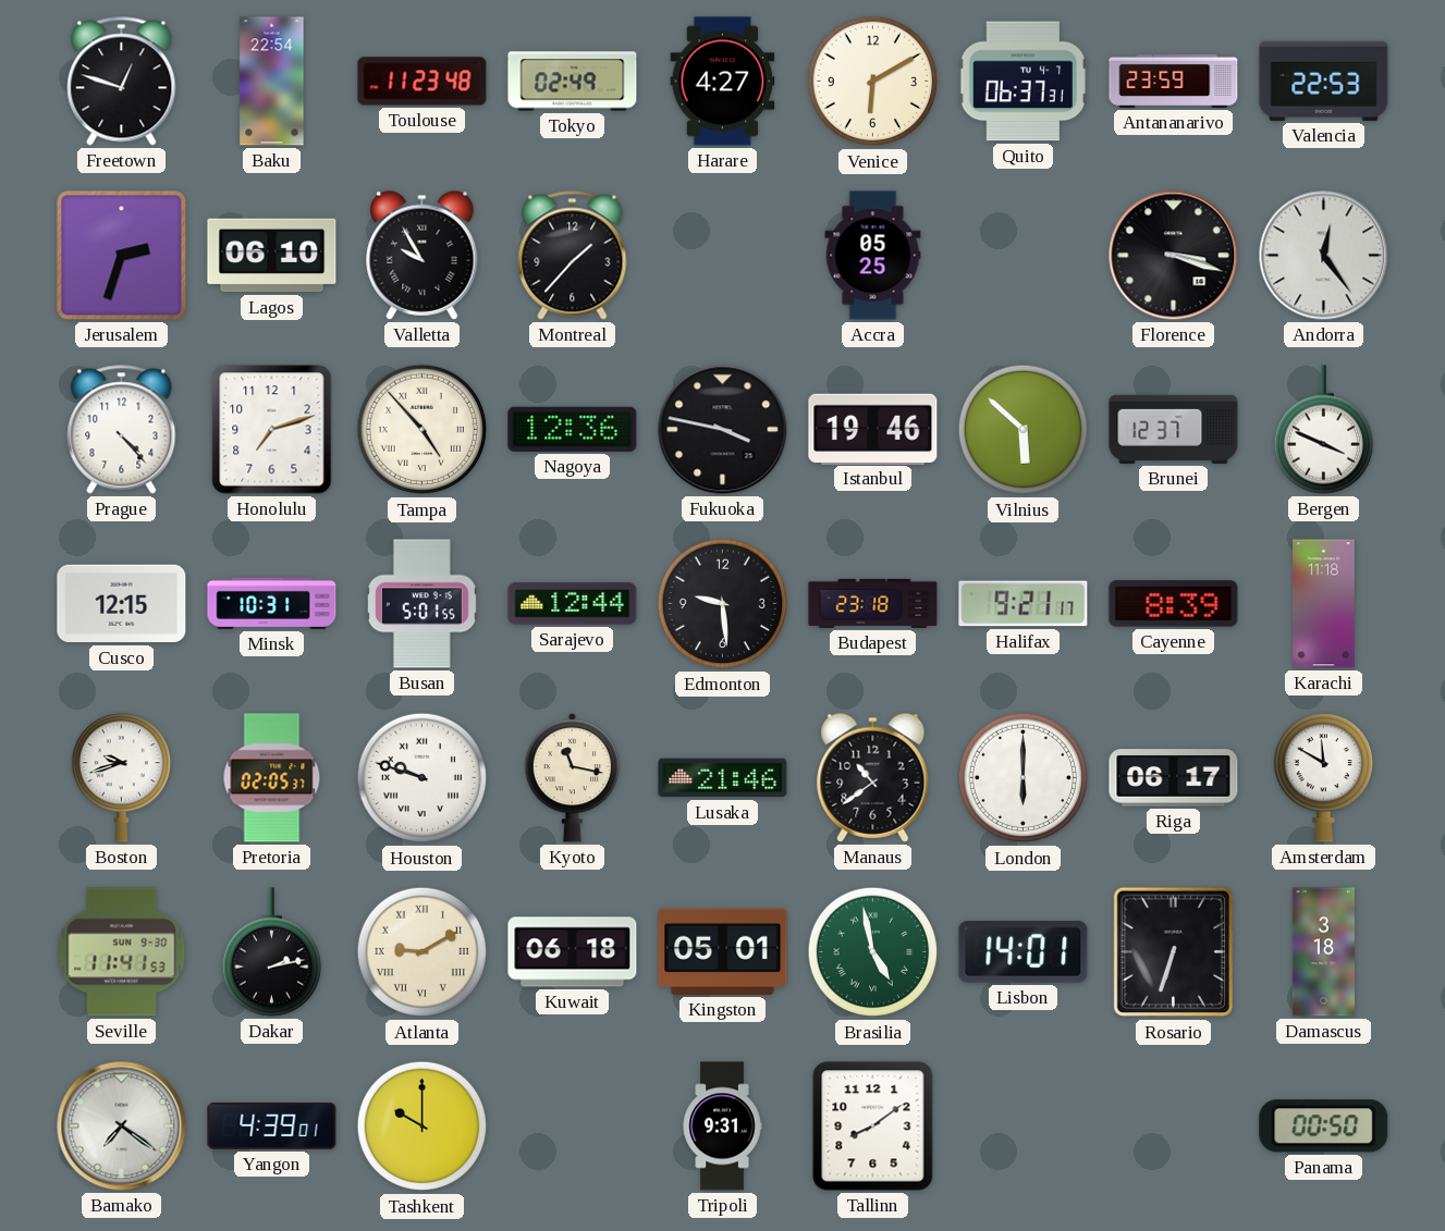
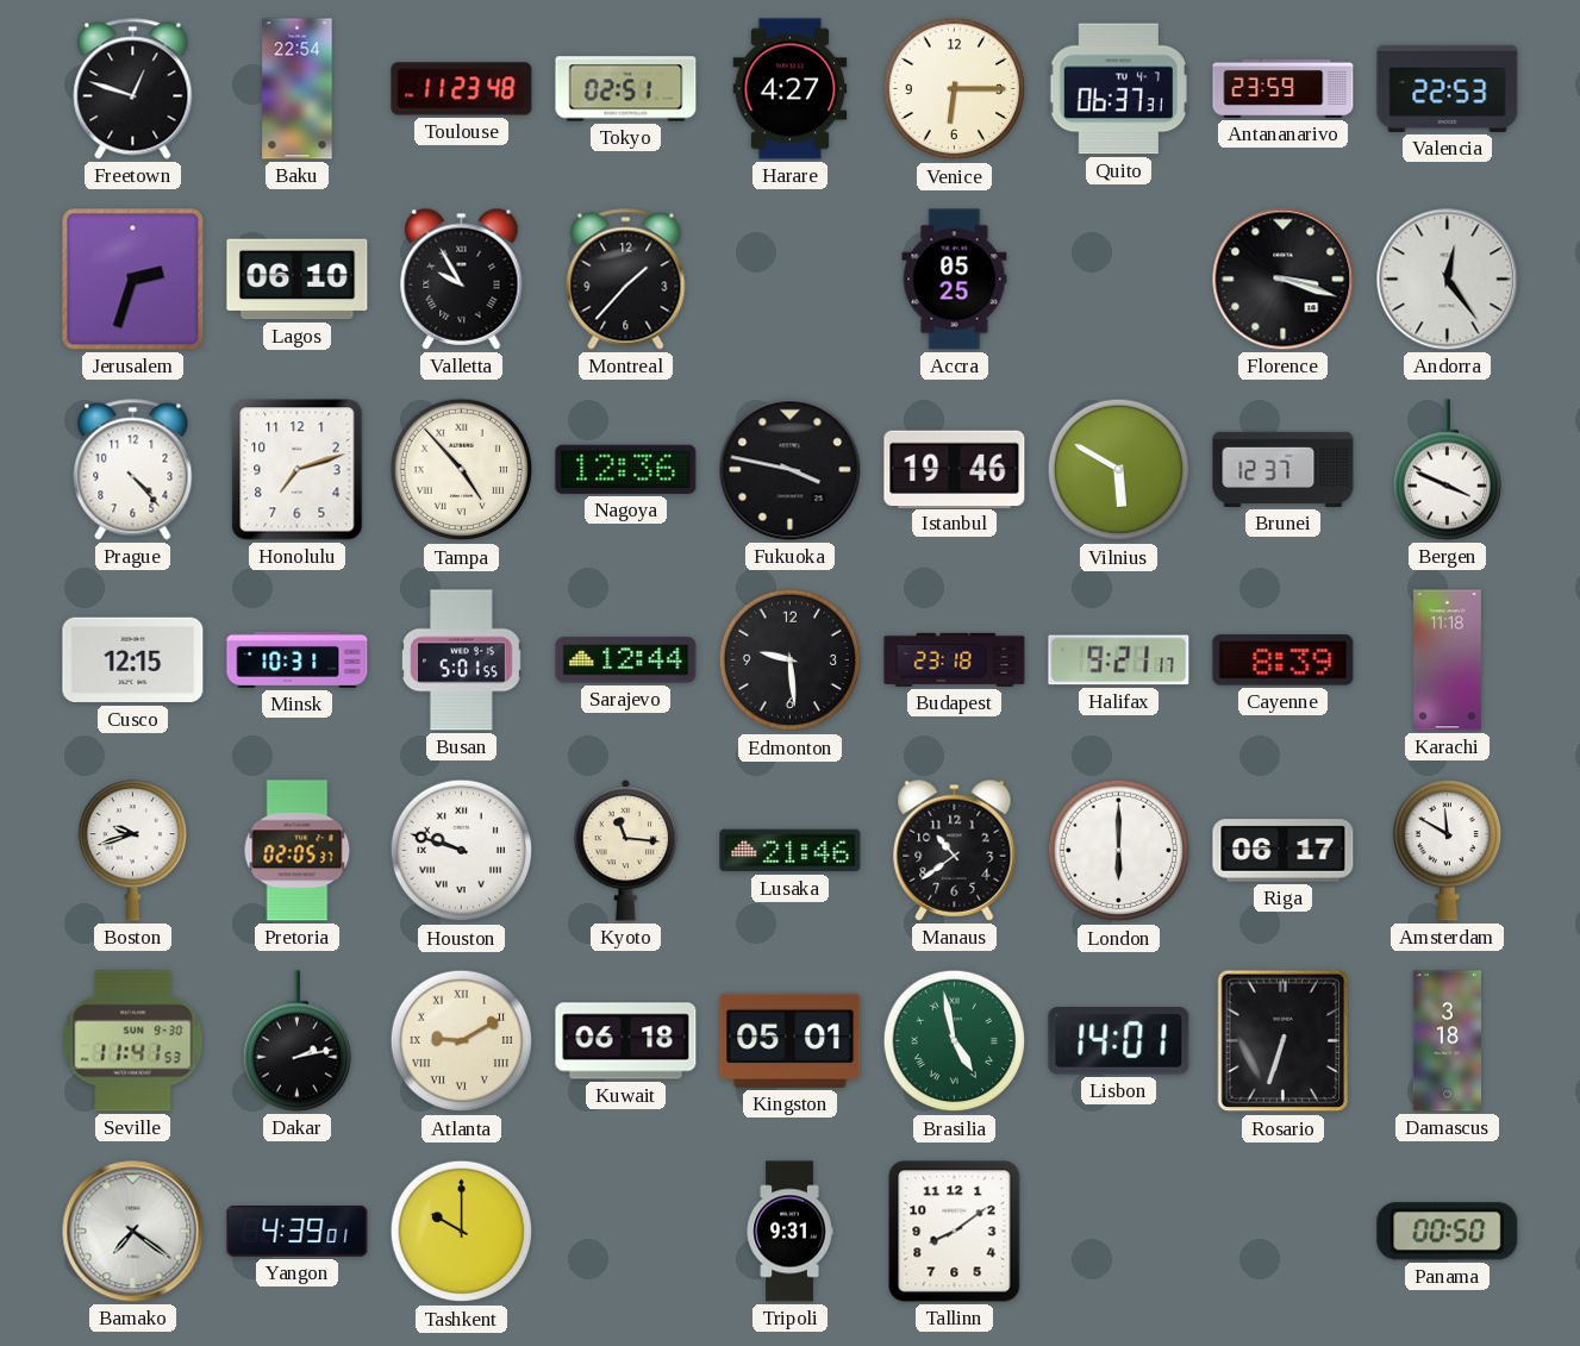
Tokyo: 02:49 -> 02:51
Venice: 6:10 -> 6:15
Vilnius: 5:52 -> 5:50
Kyoto: 11:17 -> 11:16
